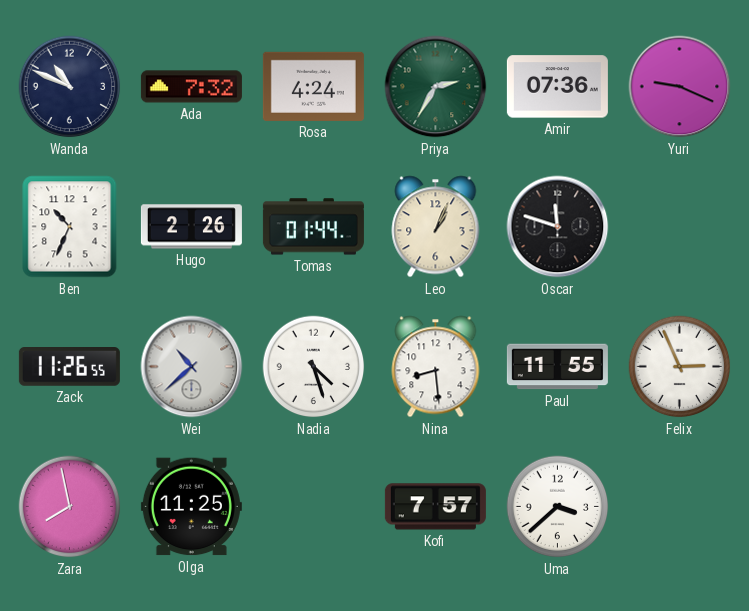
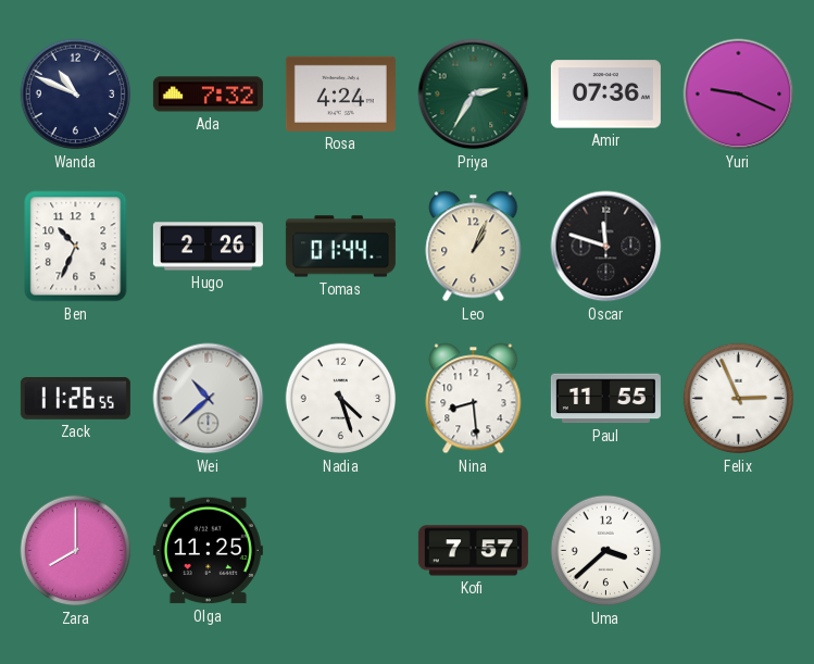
Zara: 7:58 -> 8:00
